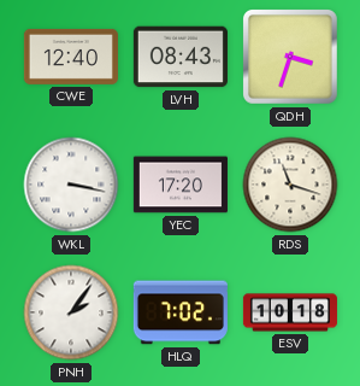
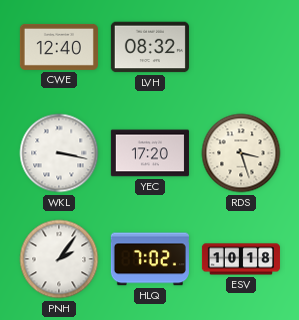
LVH: 08:43 -> 08:32
QDH: 3:33 -> none
RDS: 11:18 -> 3:27
